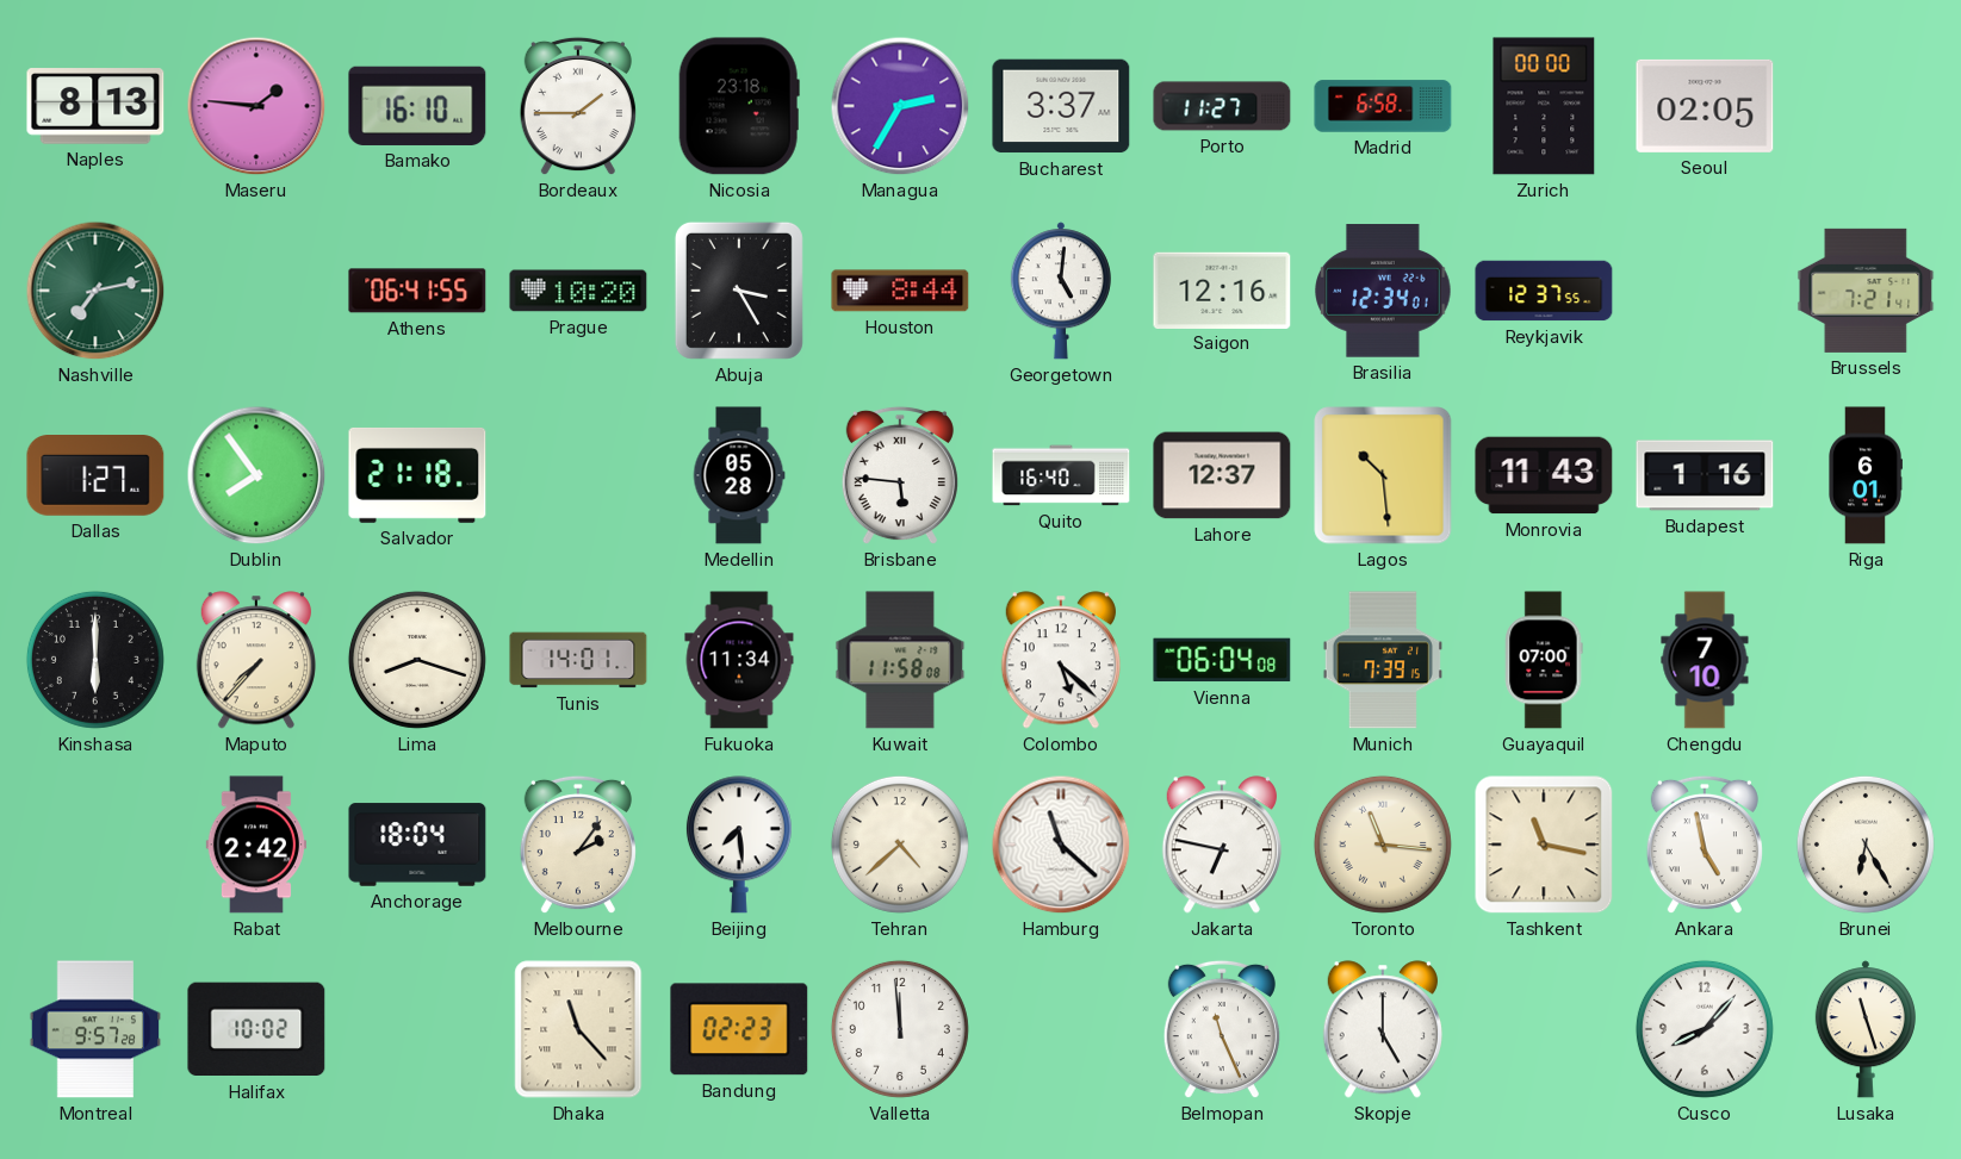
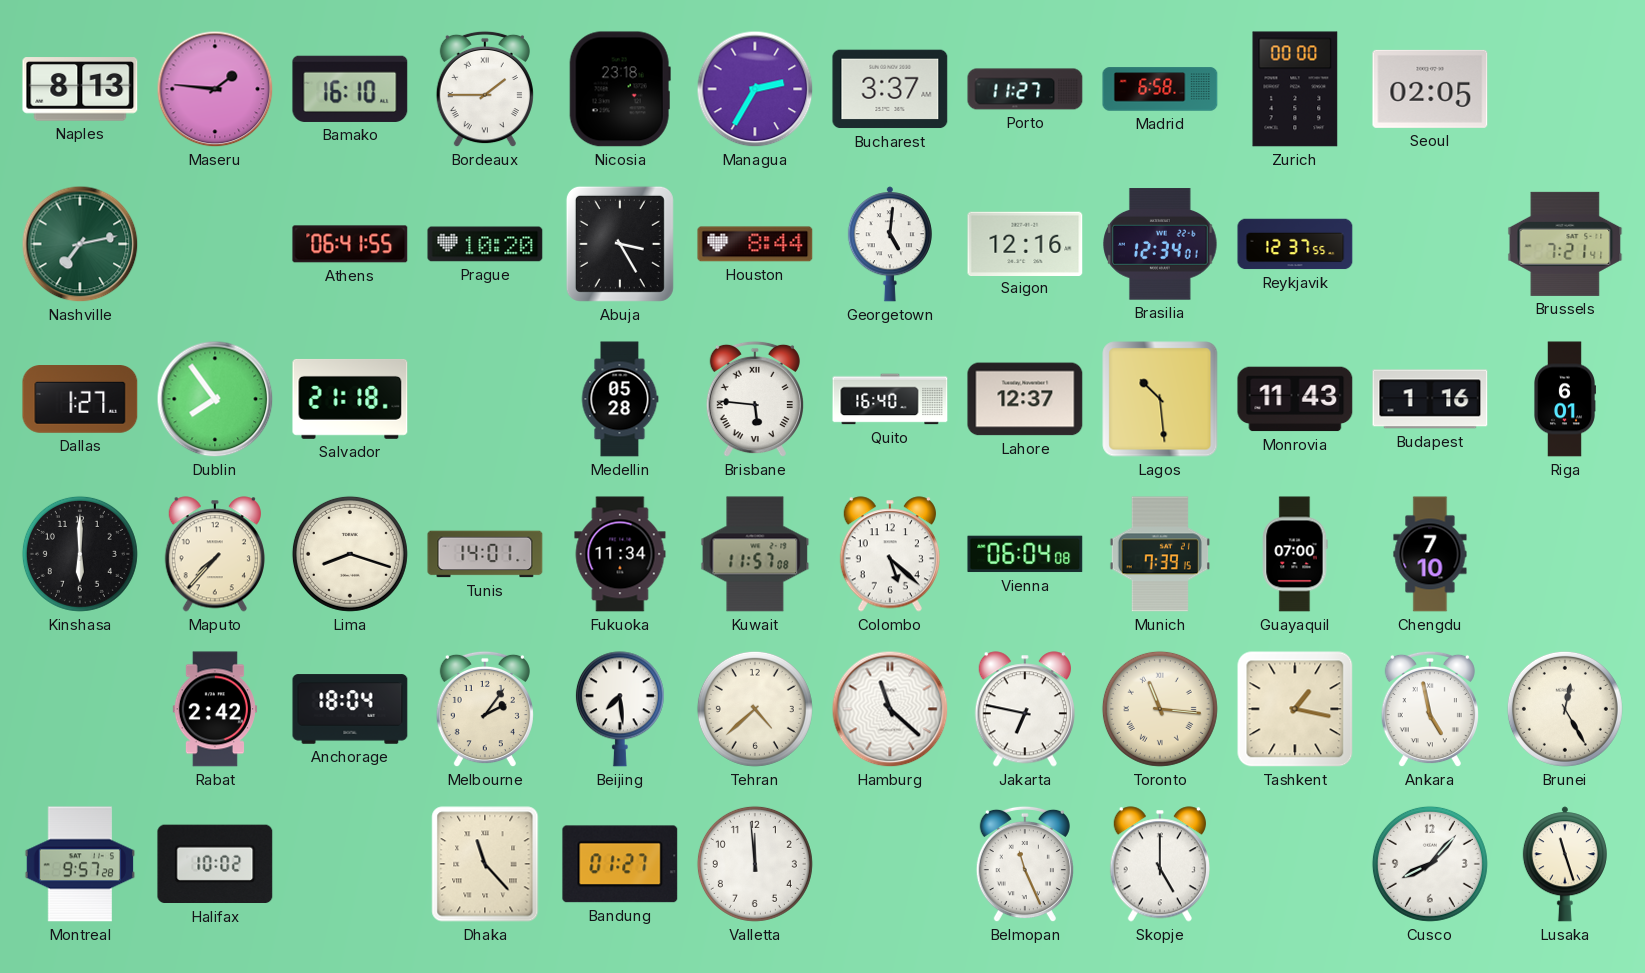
Kuwait: 11:58 -> 11:57
Tashkent: 11:17 -> 1:17
Brunei: 6:25 -> 12:25
Bandung: 02:23 -> 01:27
